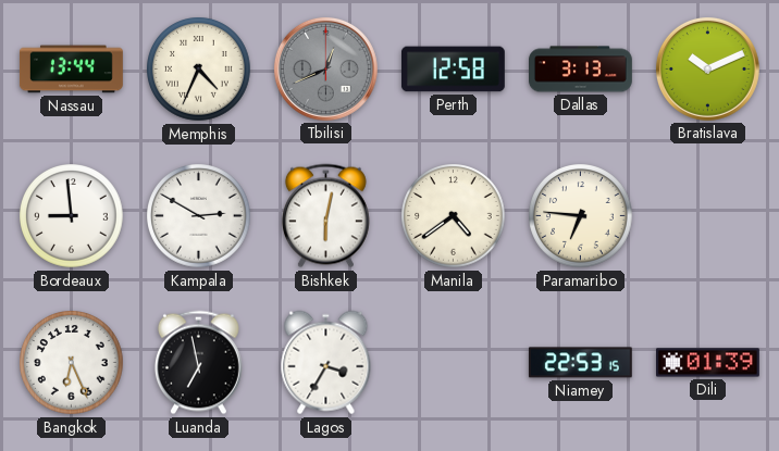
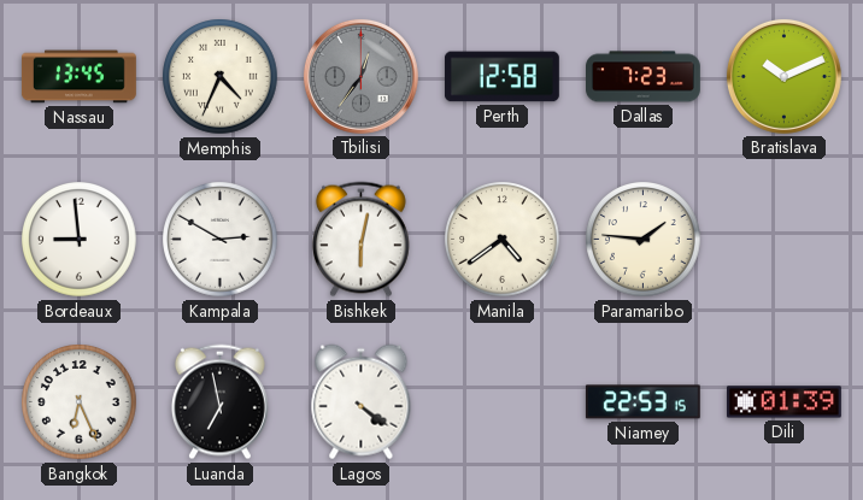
Nassau: 13:44 -> 13:45
Tbilisi: 12:41 -> 12:36
Dallas: 3:13 -> 7:23
Paramaribo: 6:46 -> 1:46
Lagos: 3:35 -> 4:21
